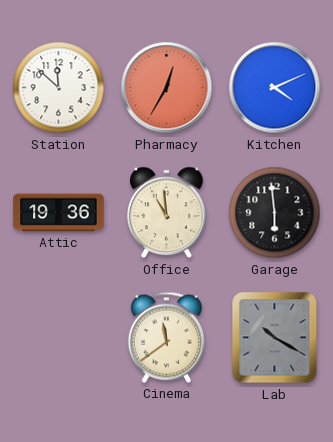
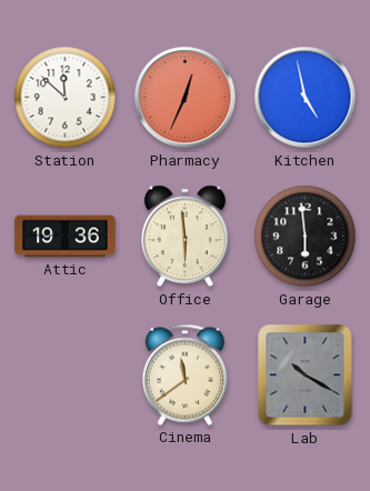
Pharmacy: 12:35 -> 12:34
Kitchen: 4:11 -> 4:58
Office: 10:59 -> 5:59
